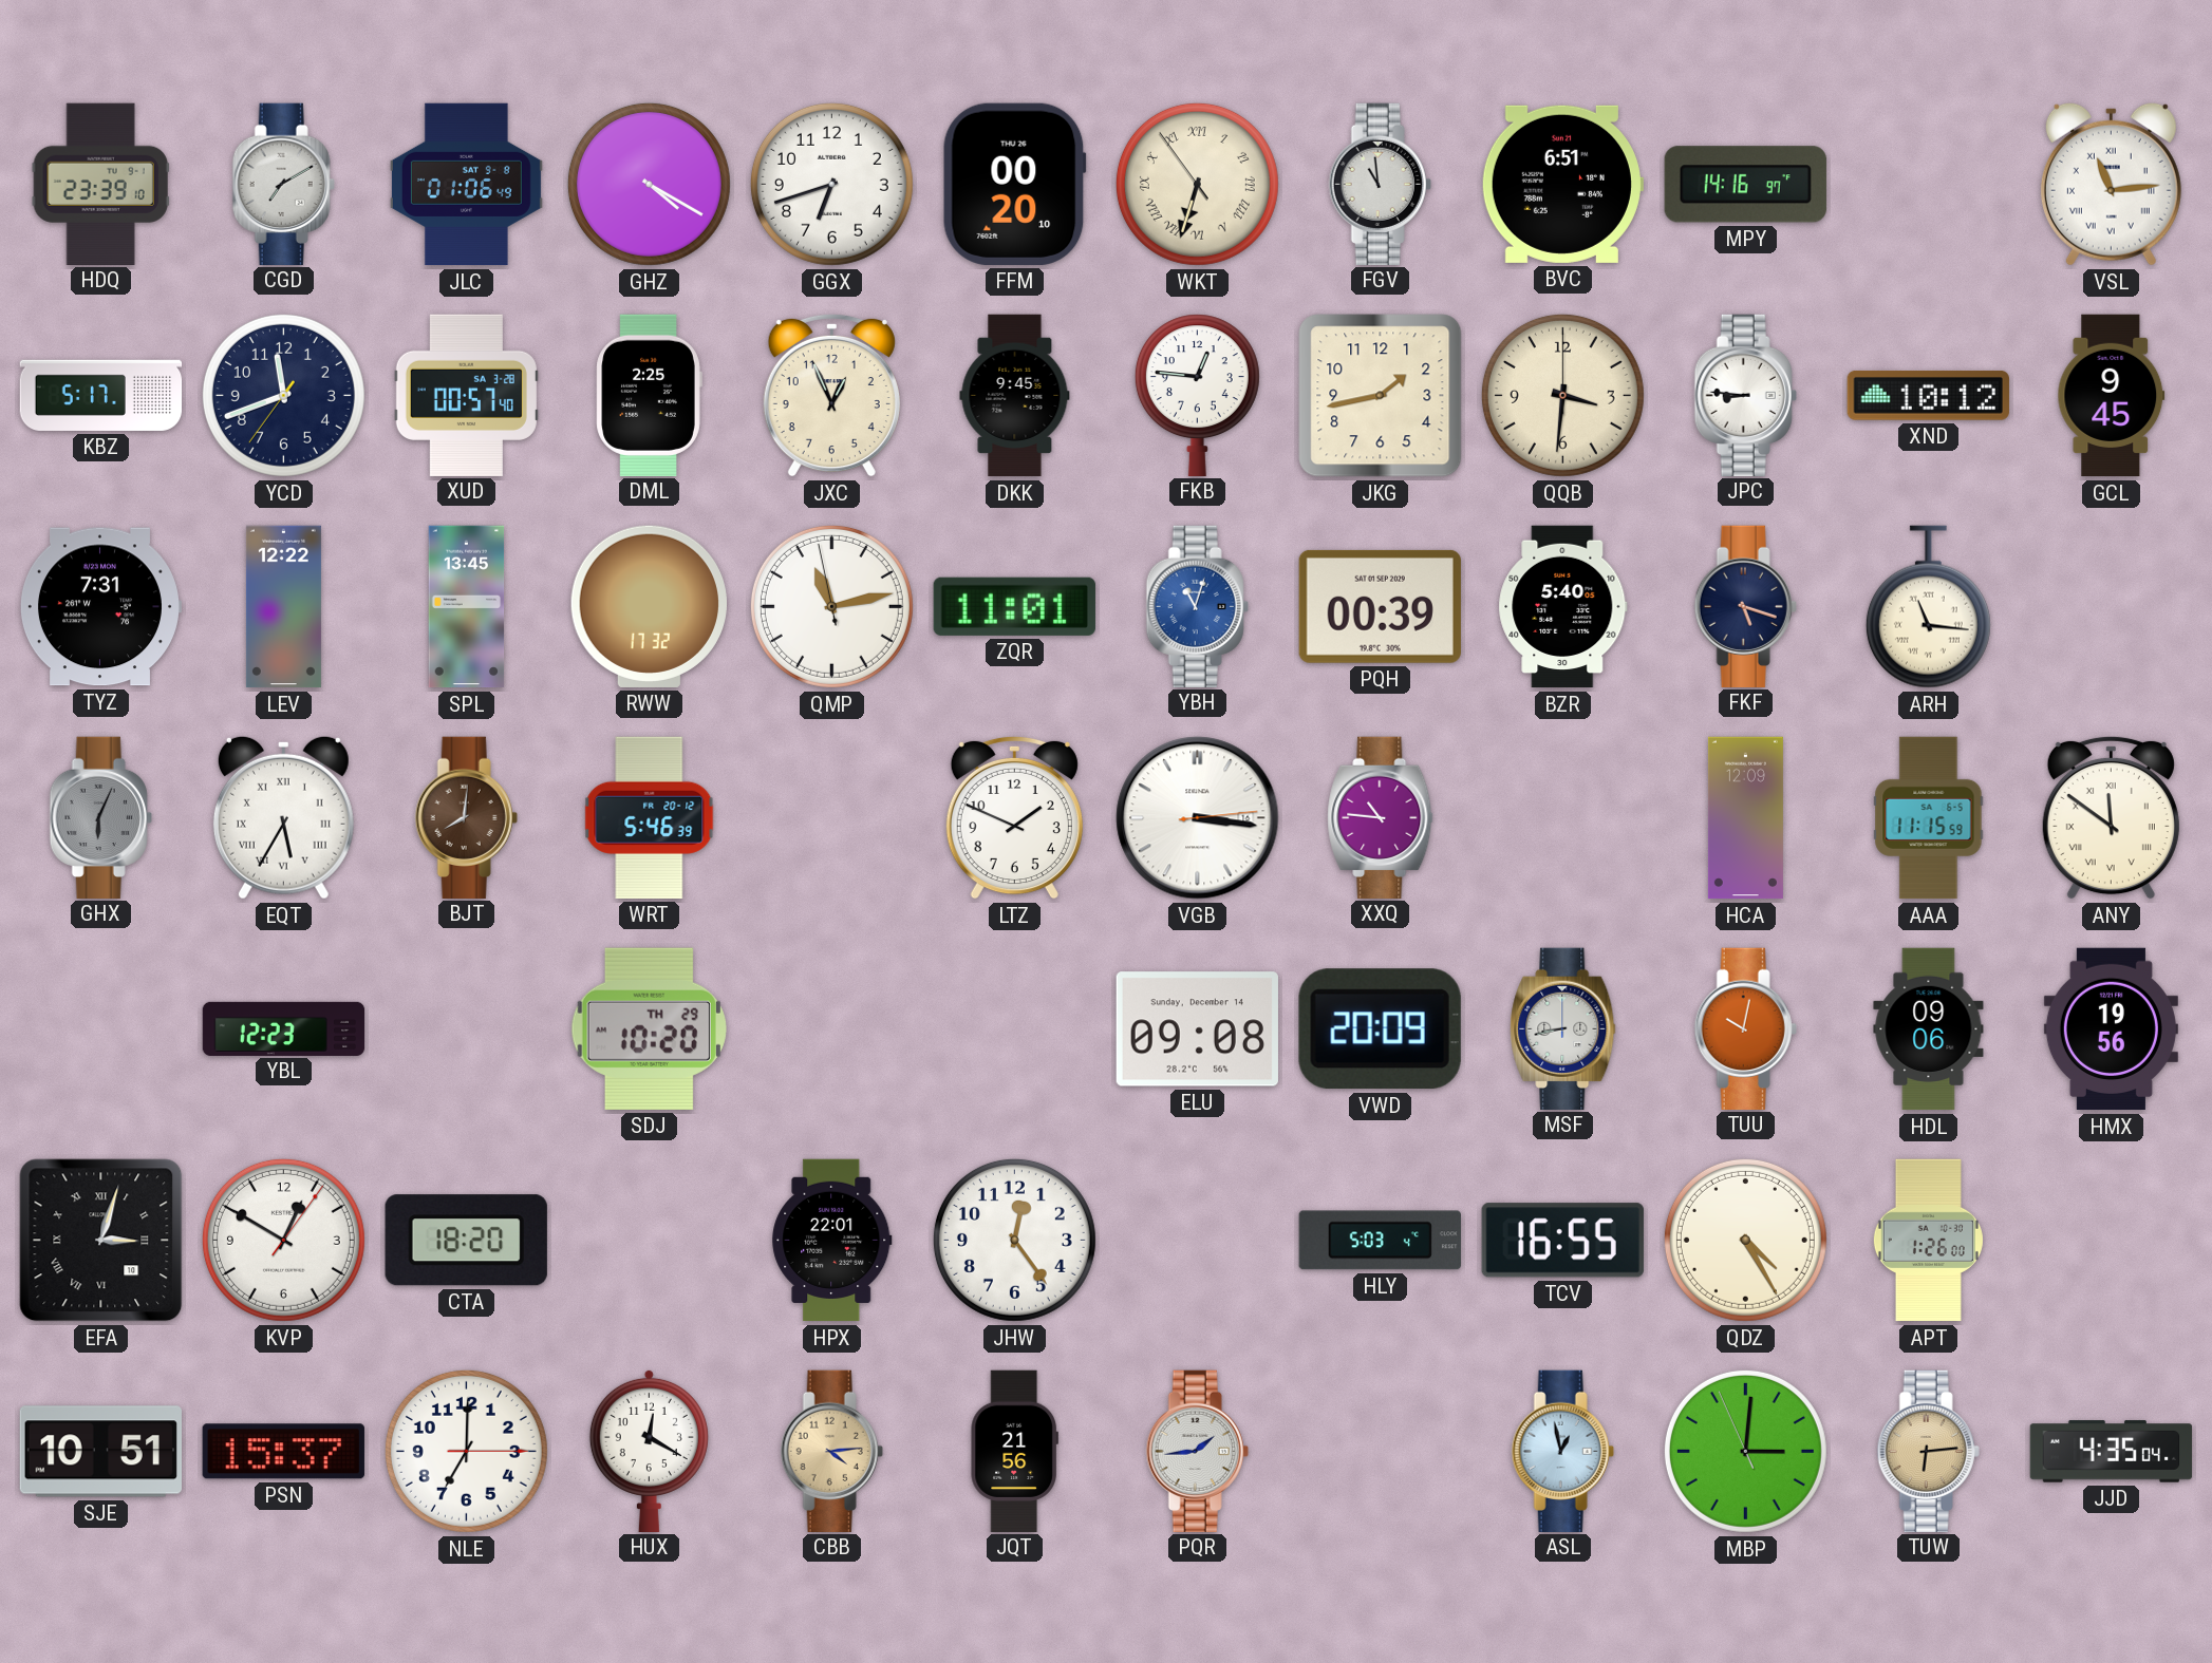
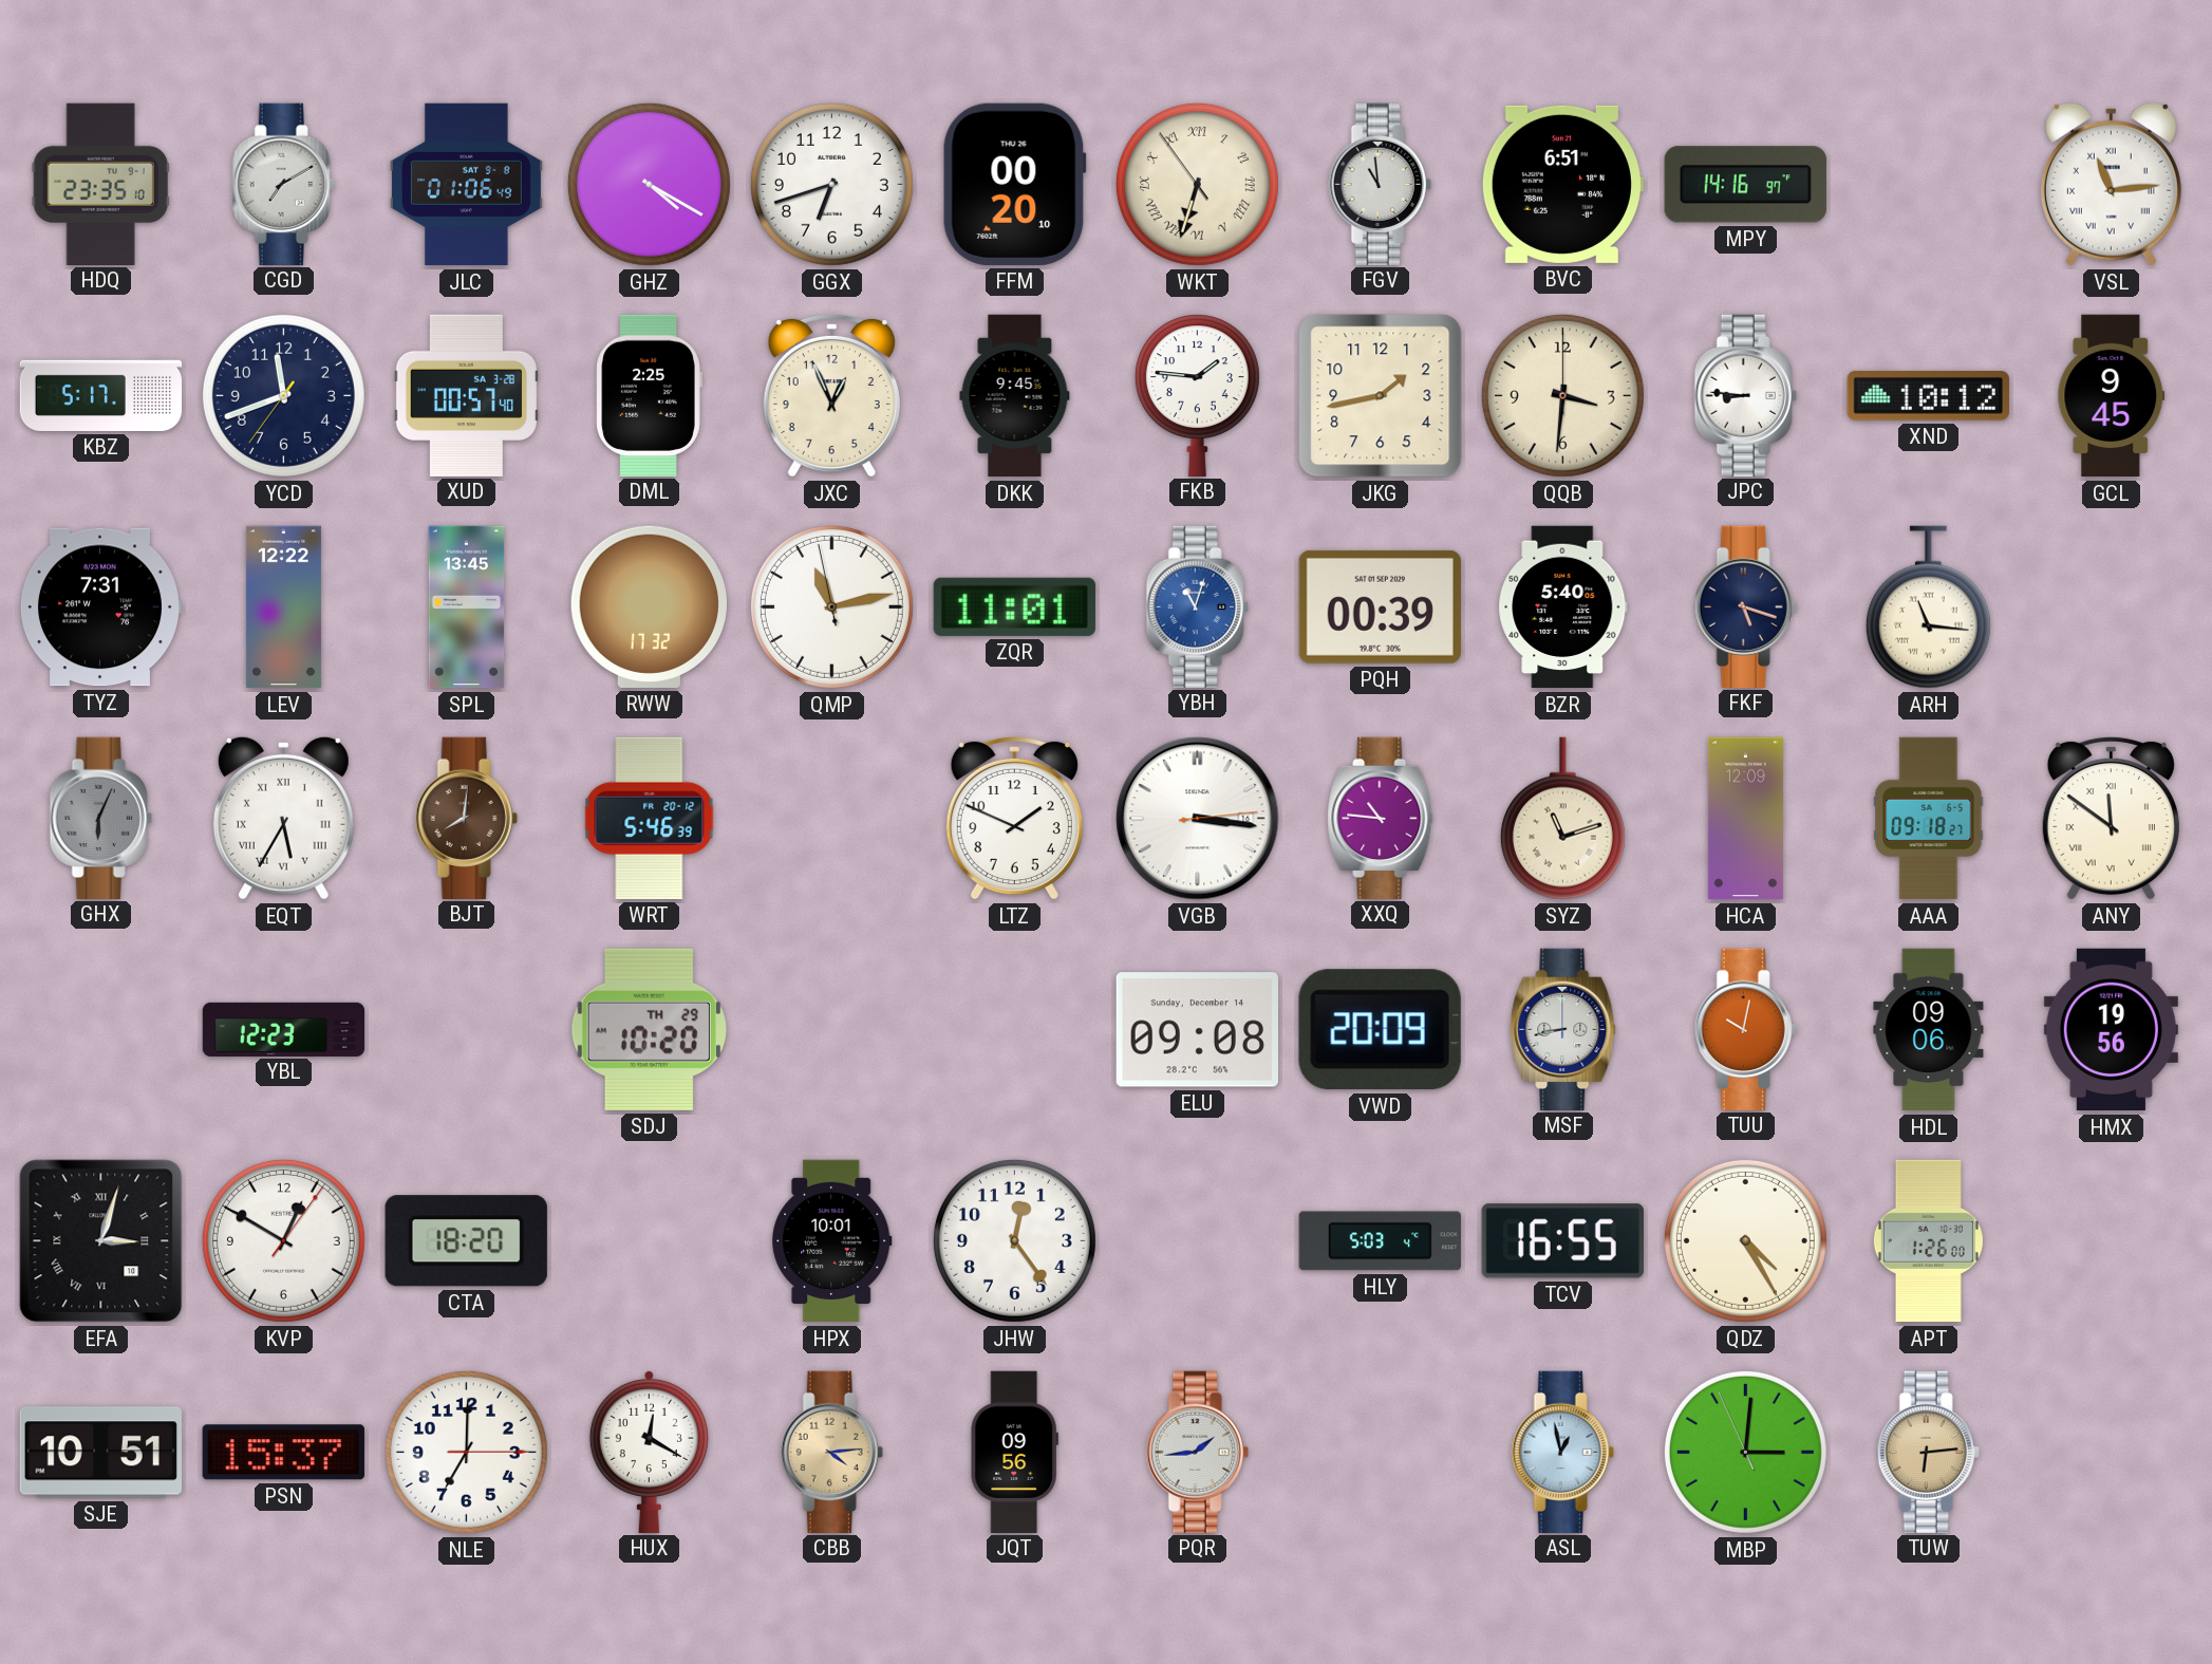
HDQ: 23:39 -> 23:35
FKB: 12:46 -> 1:46
SYZ: none -> 11:12
AAA: 11:15 -> 09:18
HPX: 22:01 -> 10:01
JQT: 21:56 -> 09:56
JJD: 4:35 -> none
